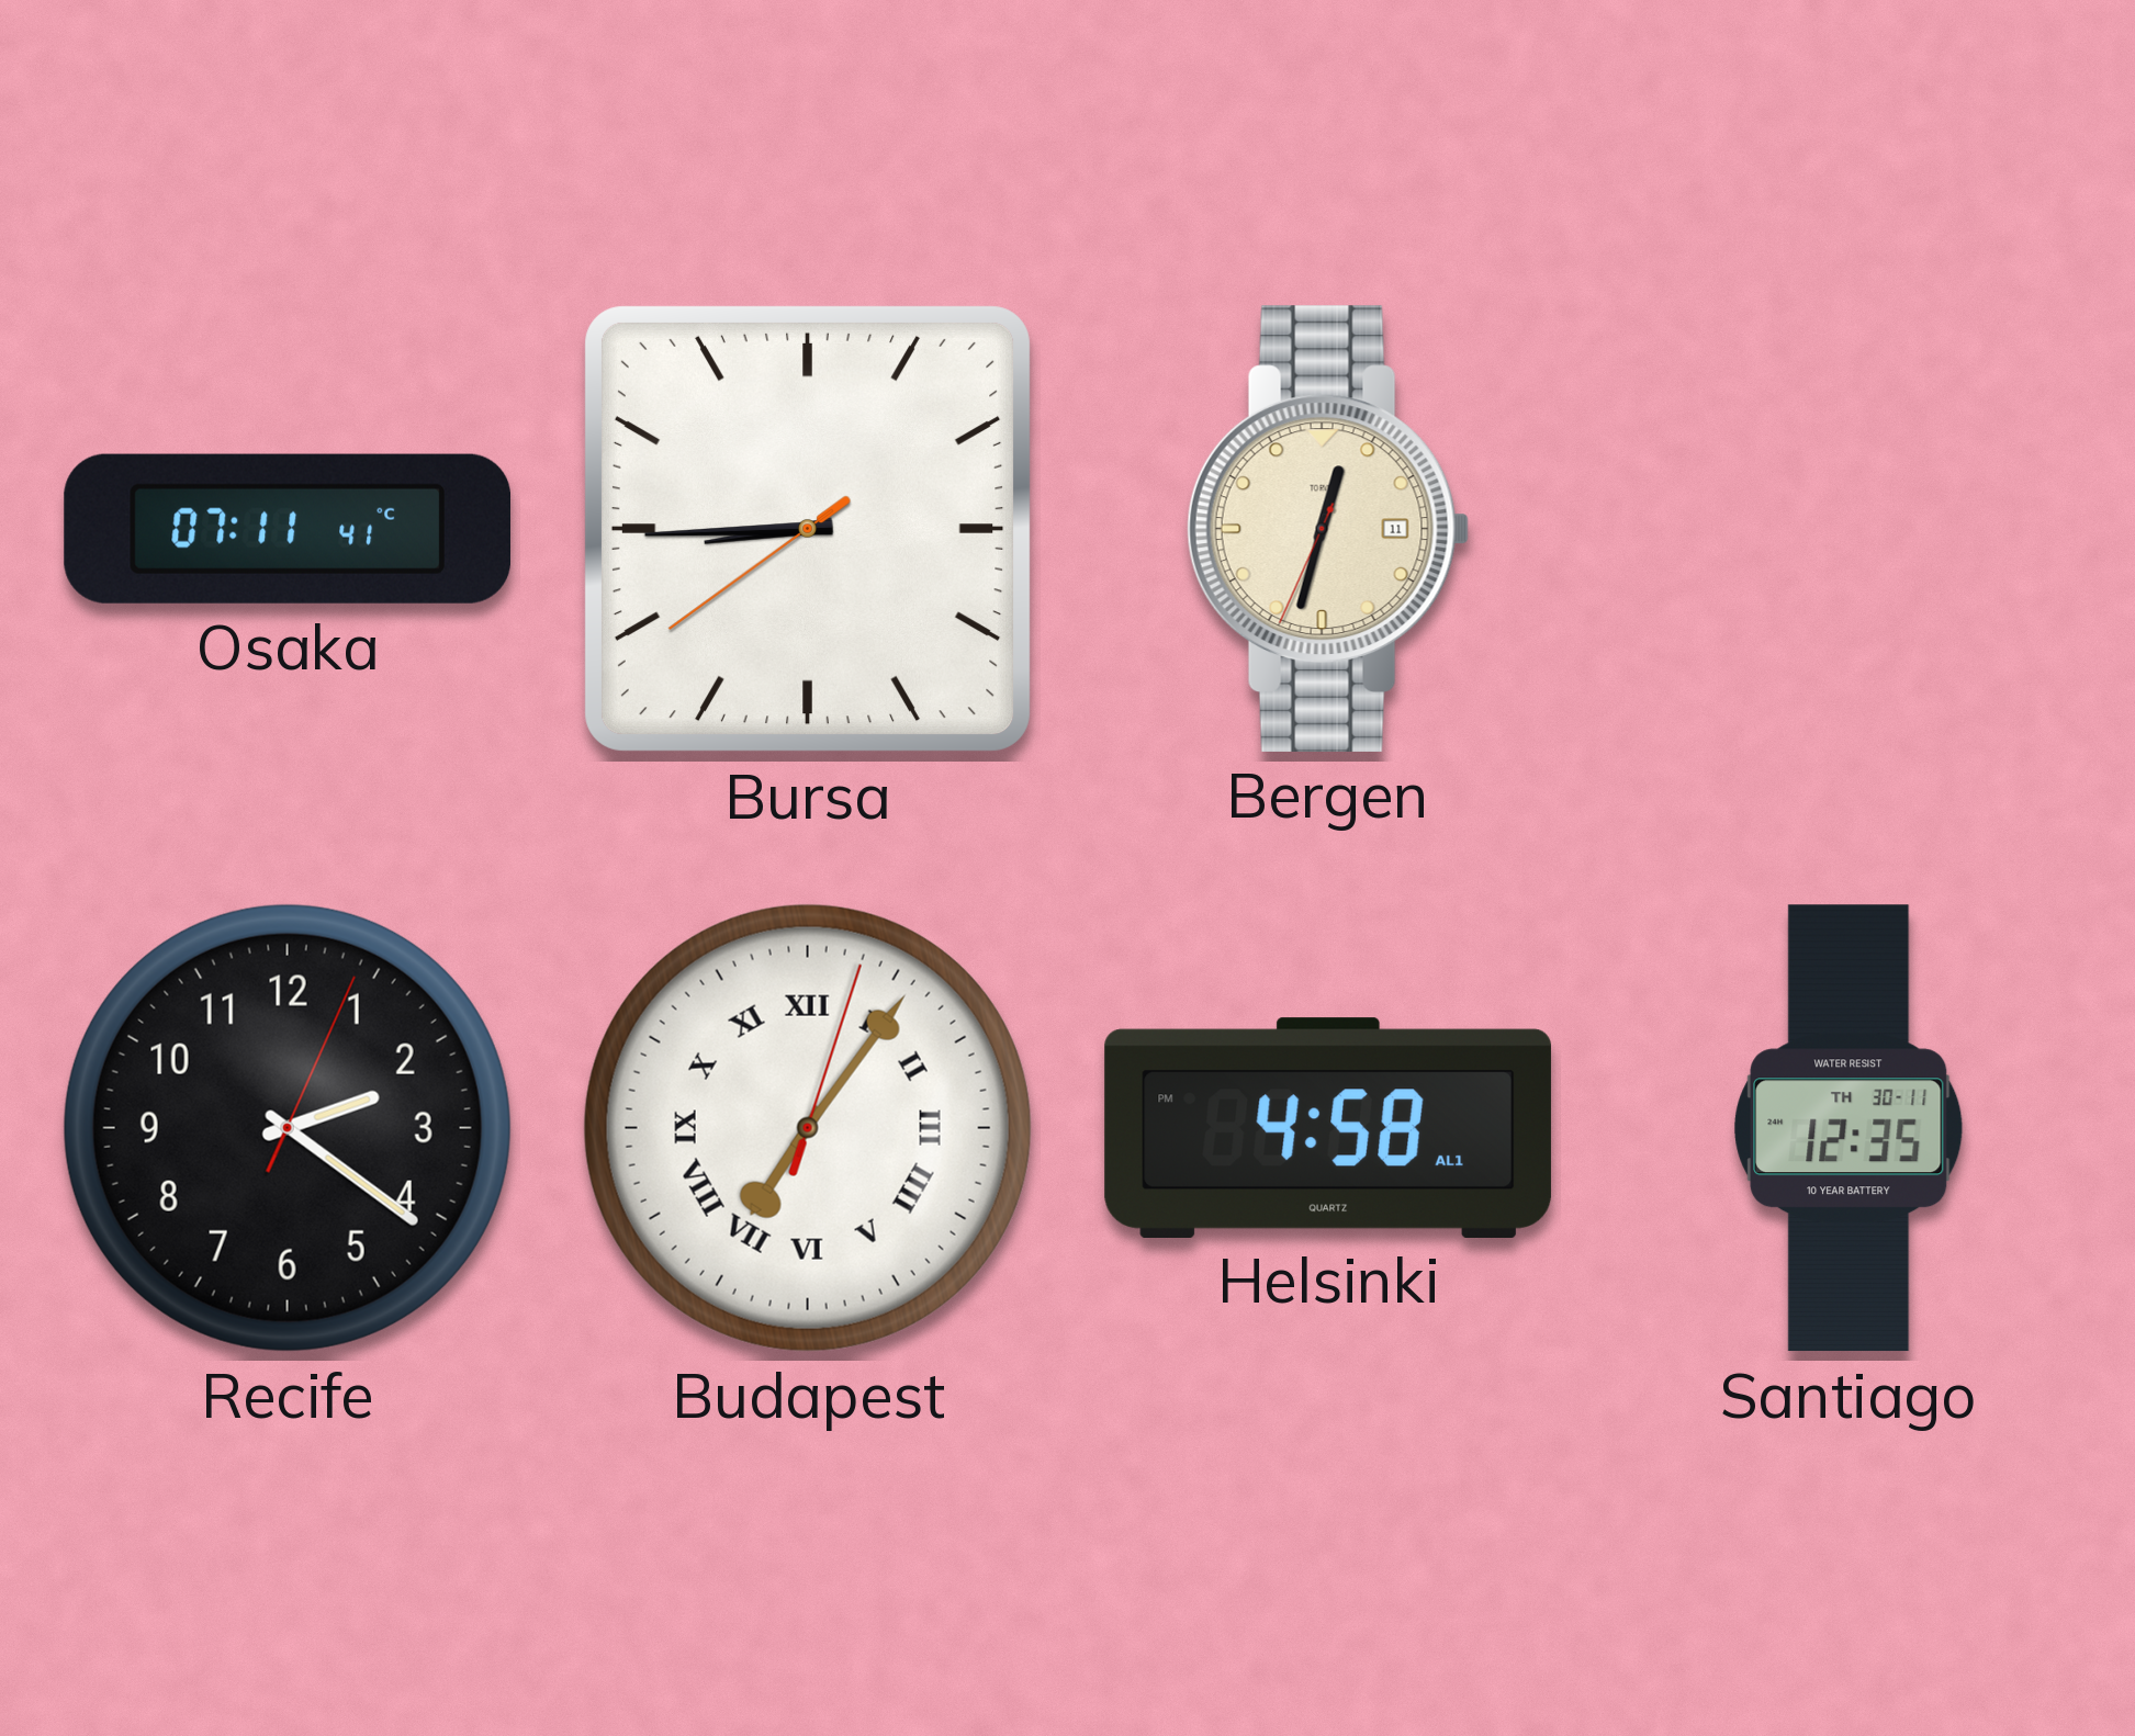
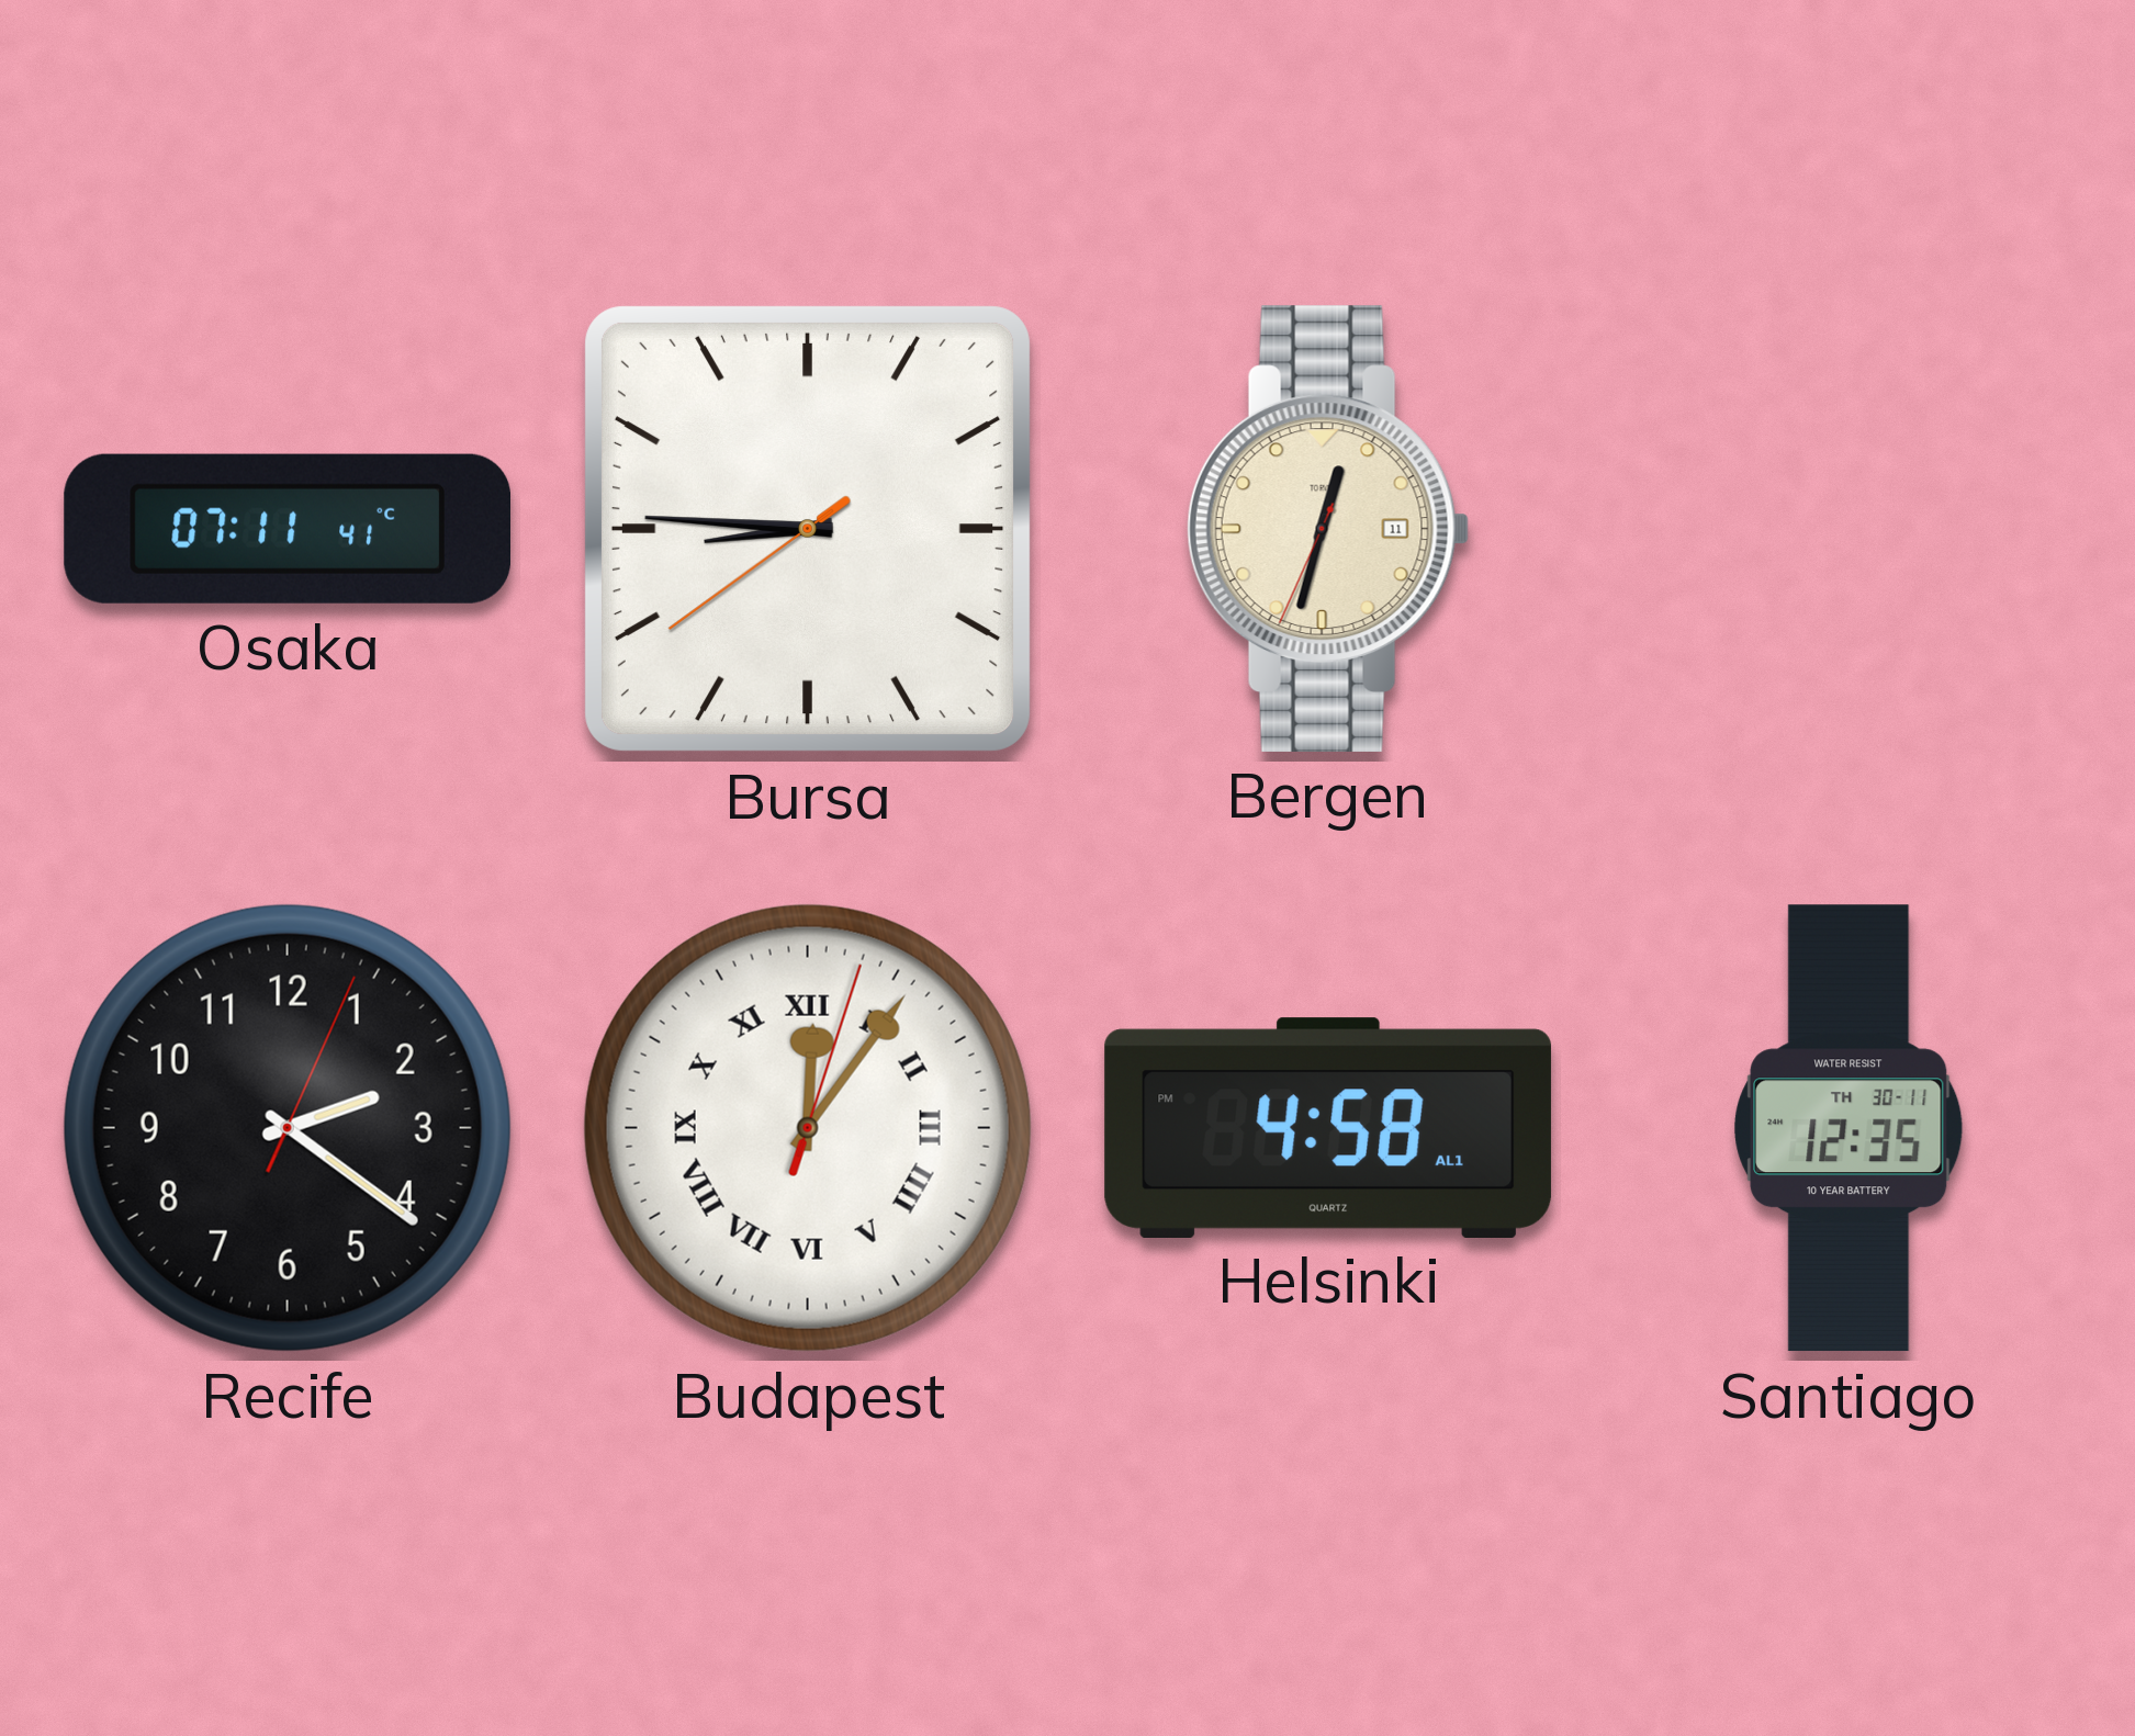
Bursa: 8:44 -> 8:45
Budapest: 7:06 -> 12:06
